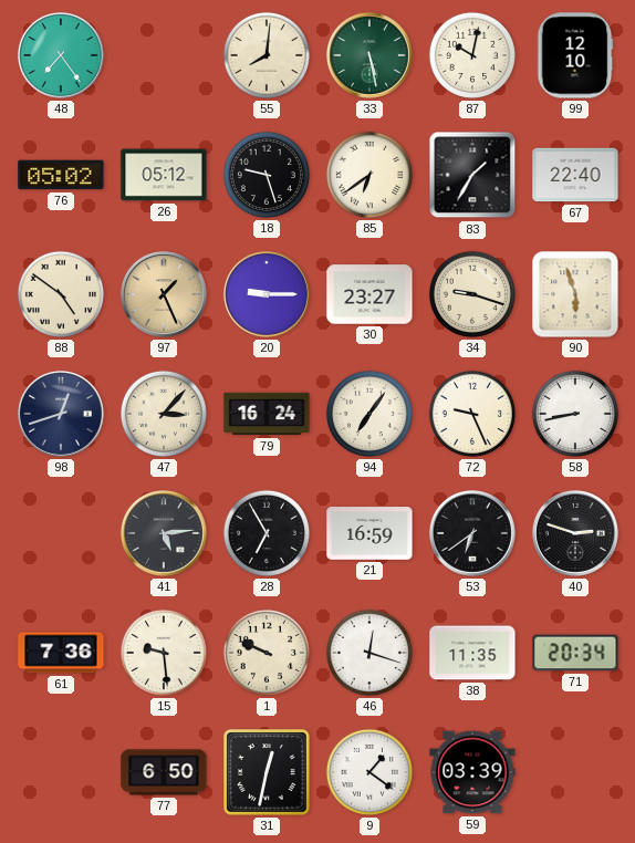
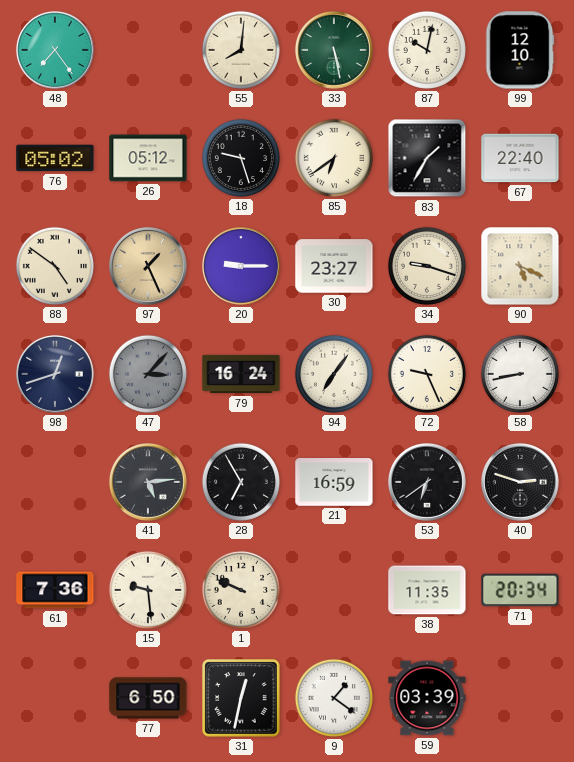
90: 5:57 -> 5:19
47 dial: cream -> grey
46: 12:18 -> none
